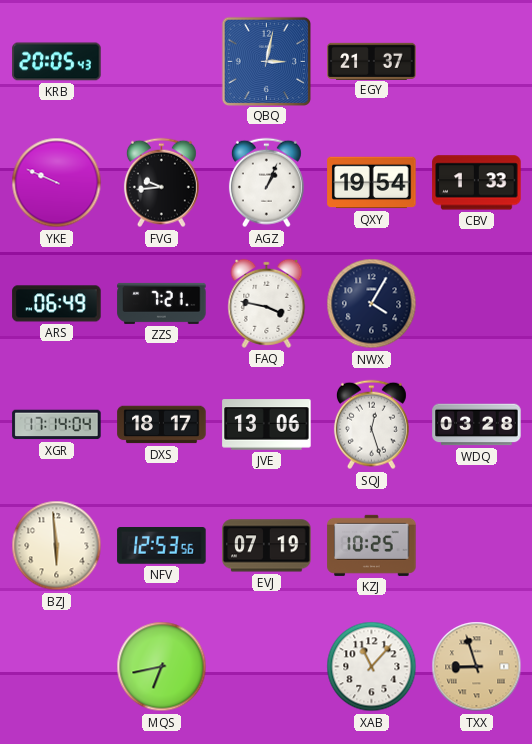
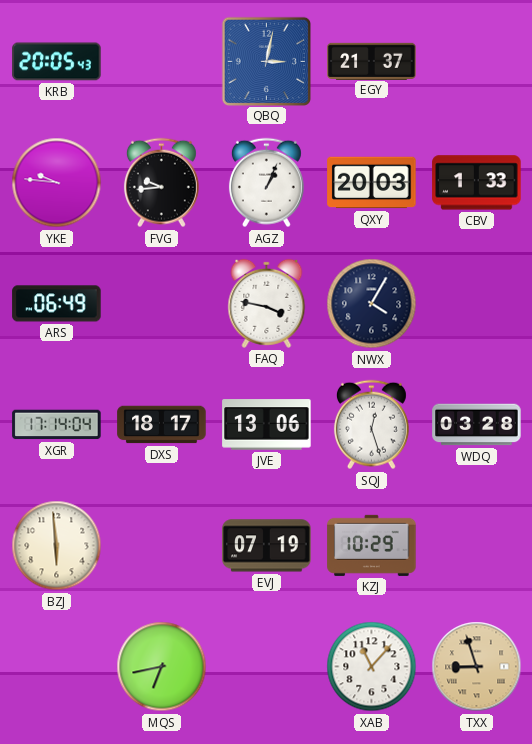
YKE: 9:49 -> 9:46
QXY: 19:54 -> 20:03
ZZS: 7:21 -> none
NFV: 12:53 -> none
KZJ: 10:25 -> 10:29
